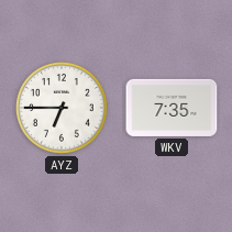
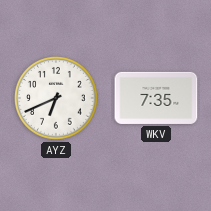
AYZ: 6:45 -> 6:41
